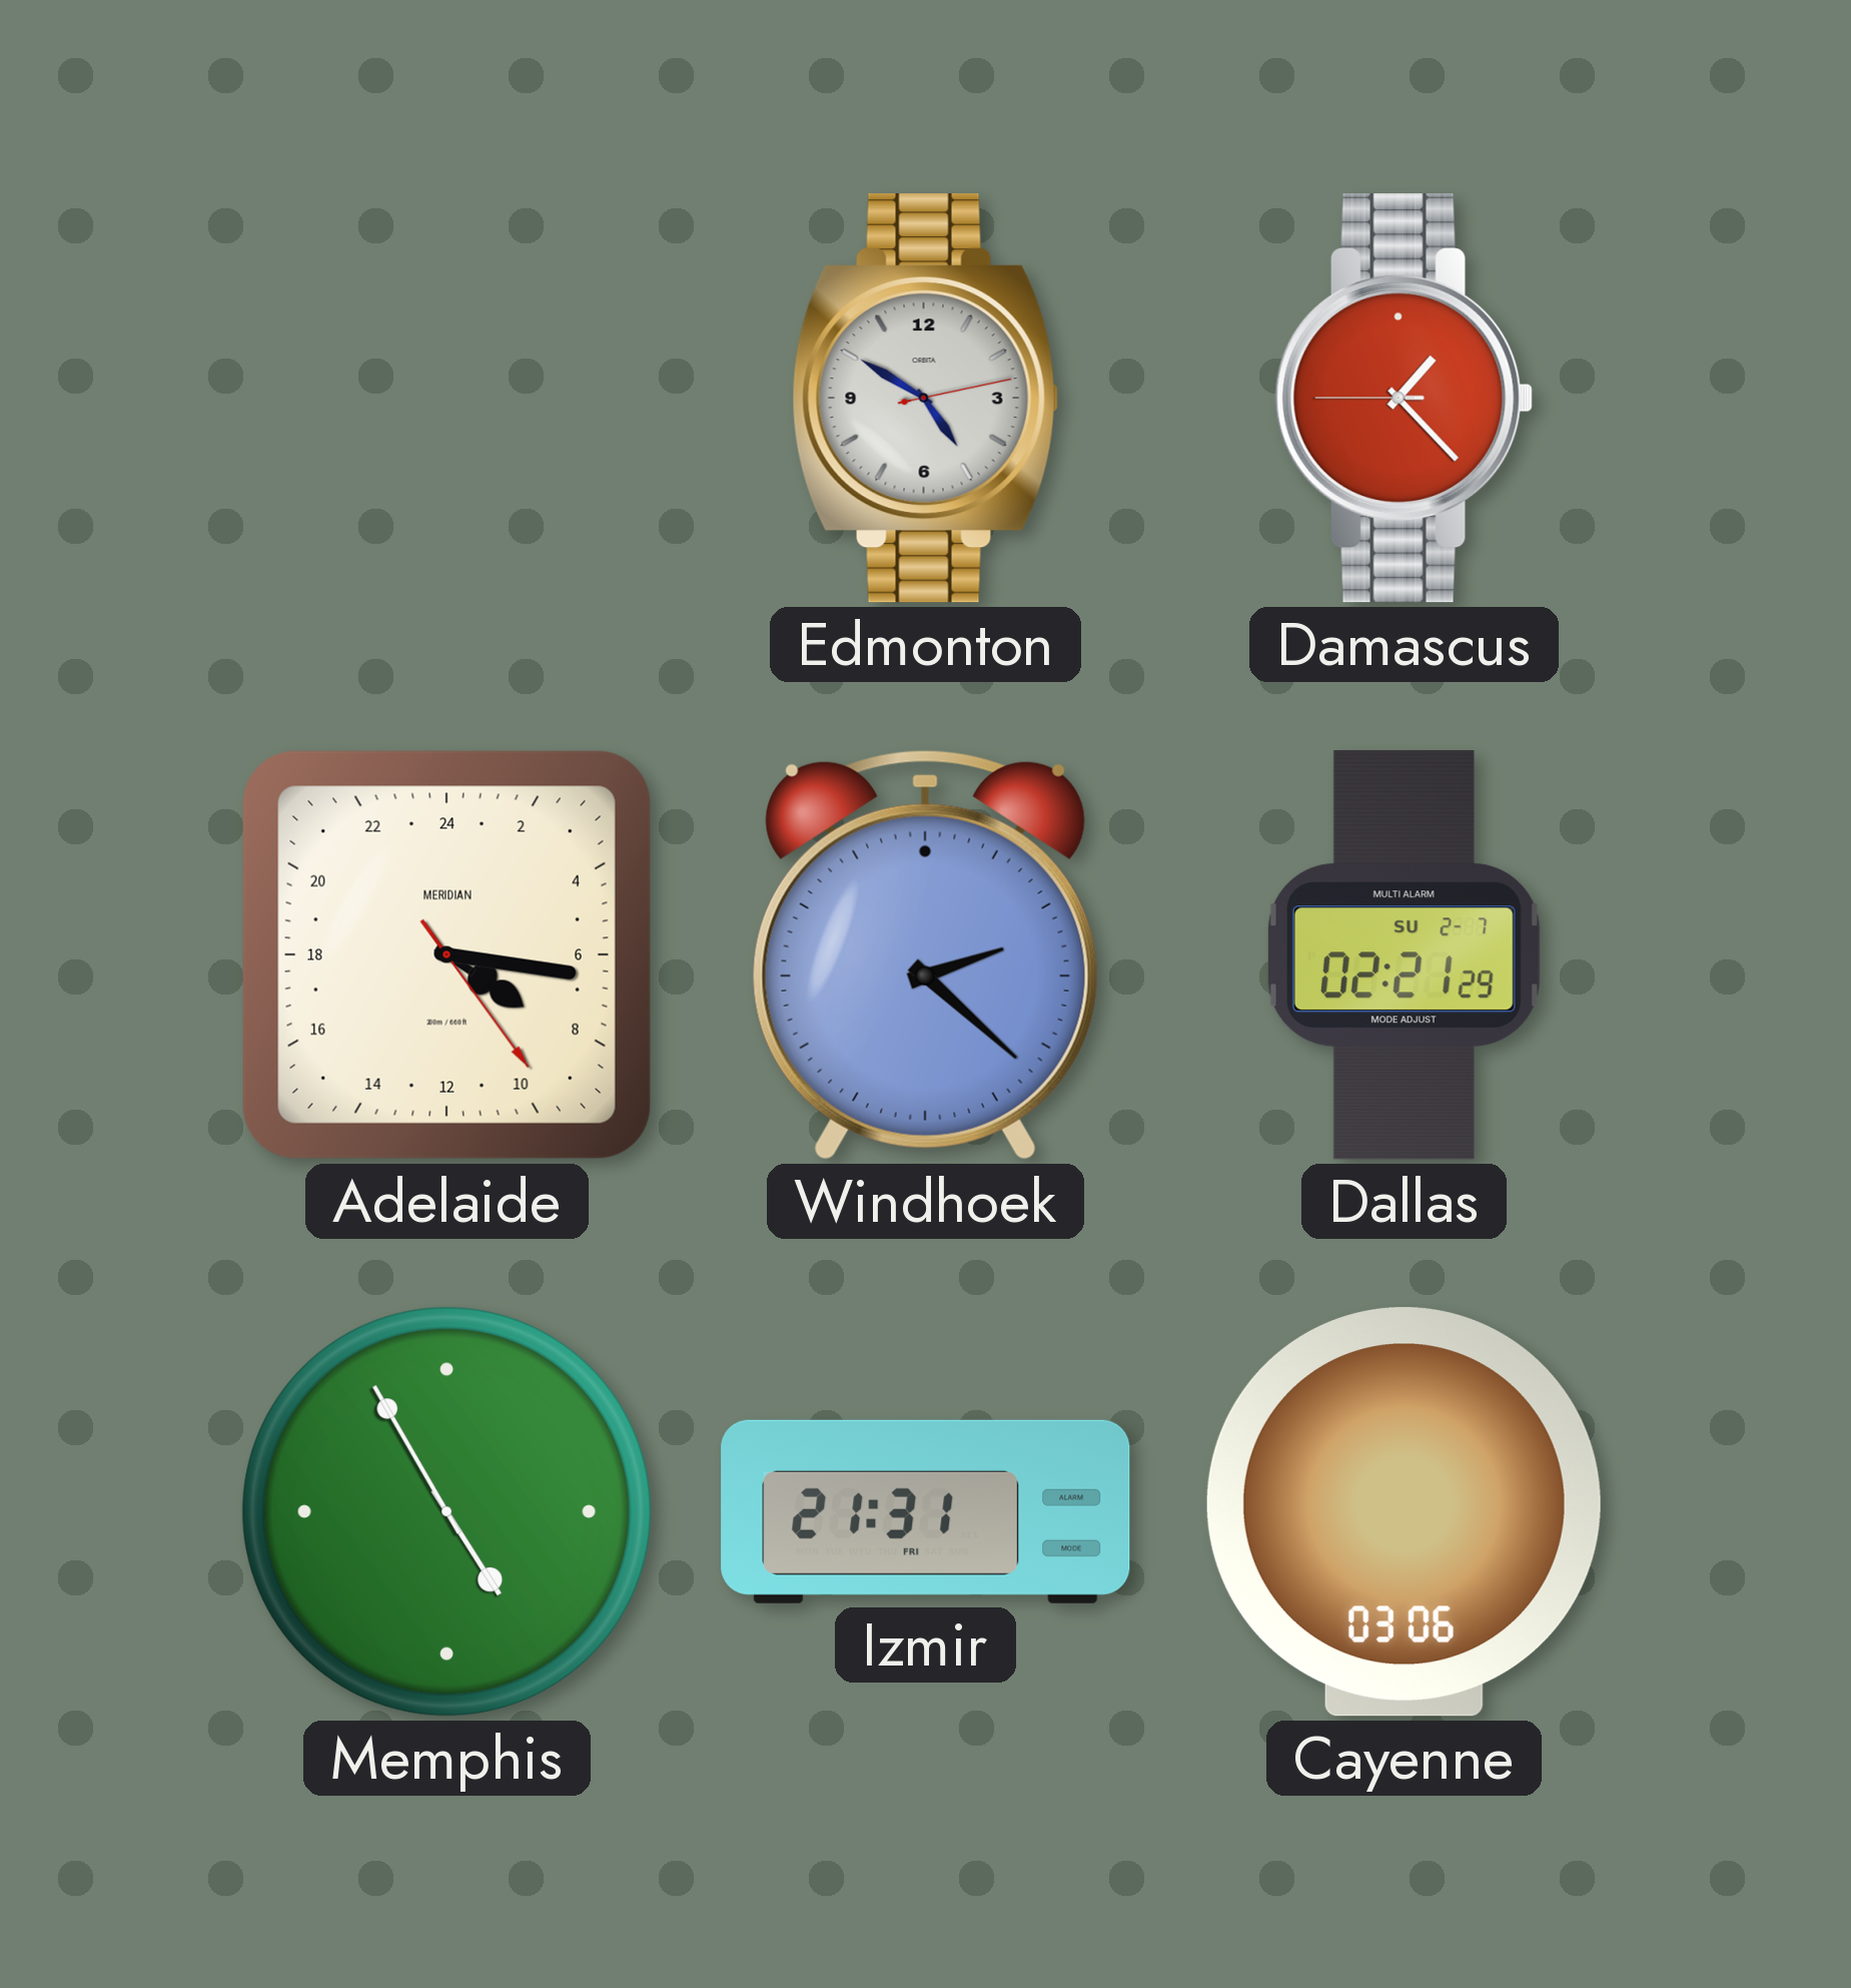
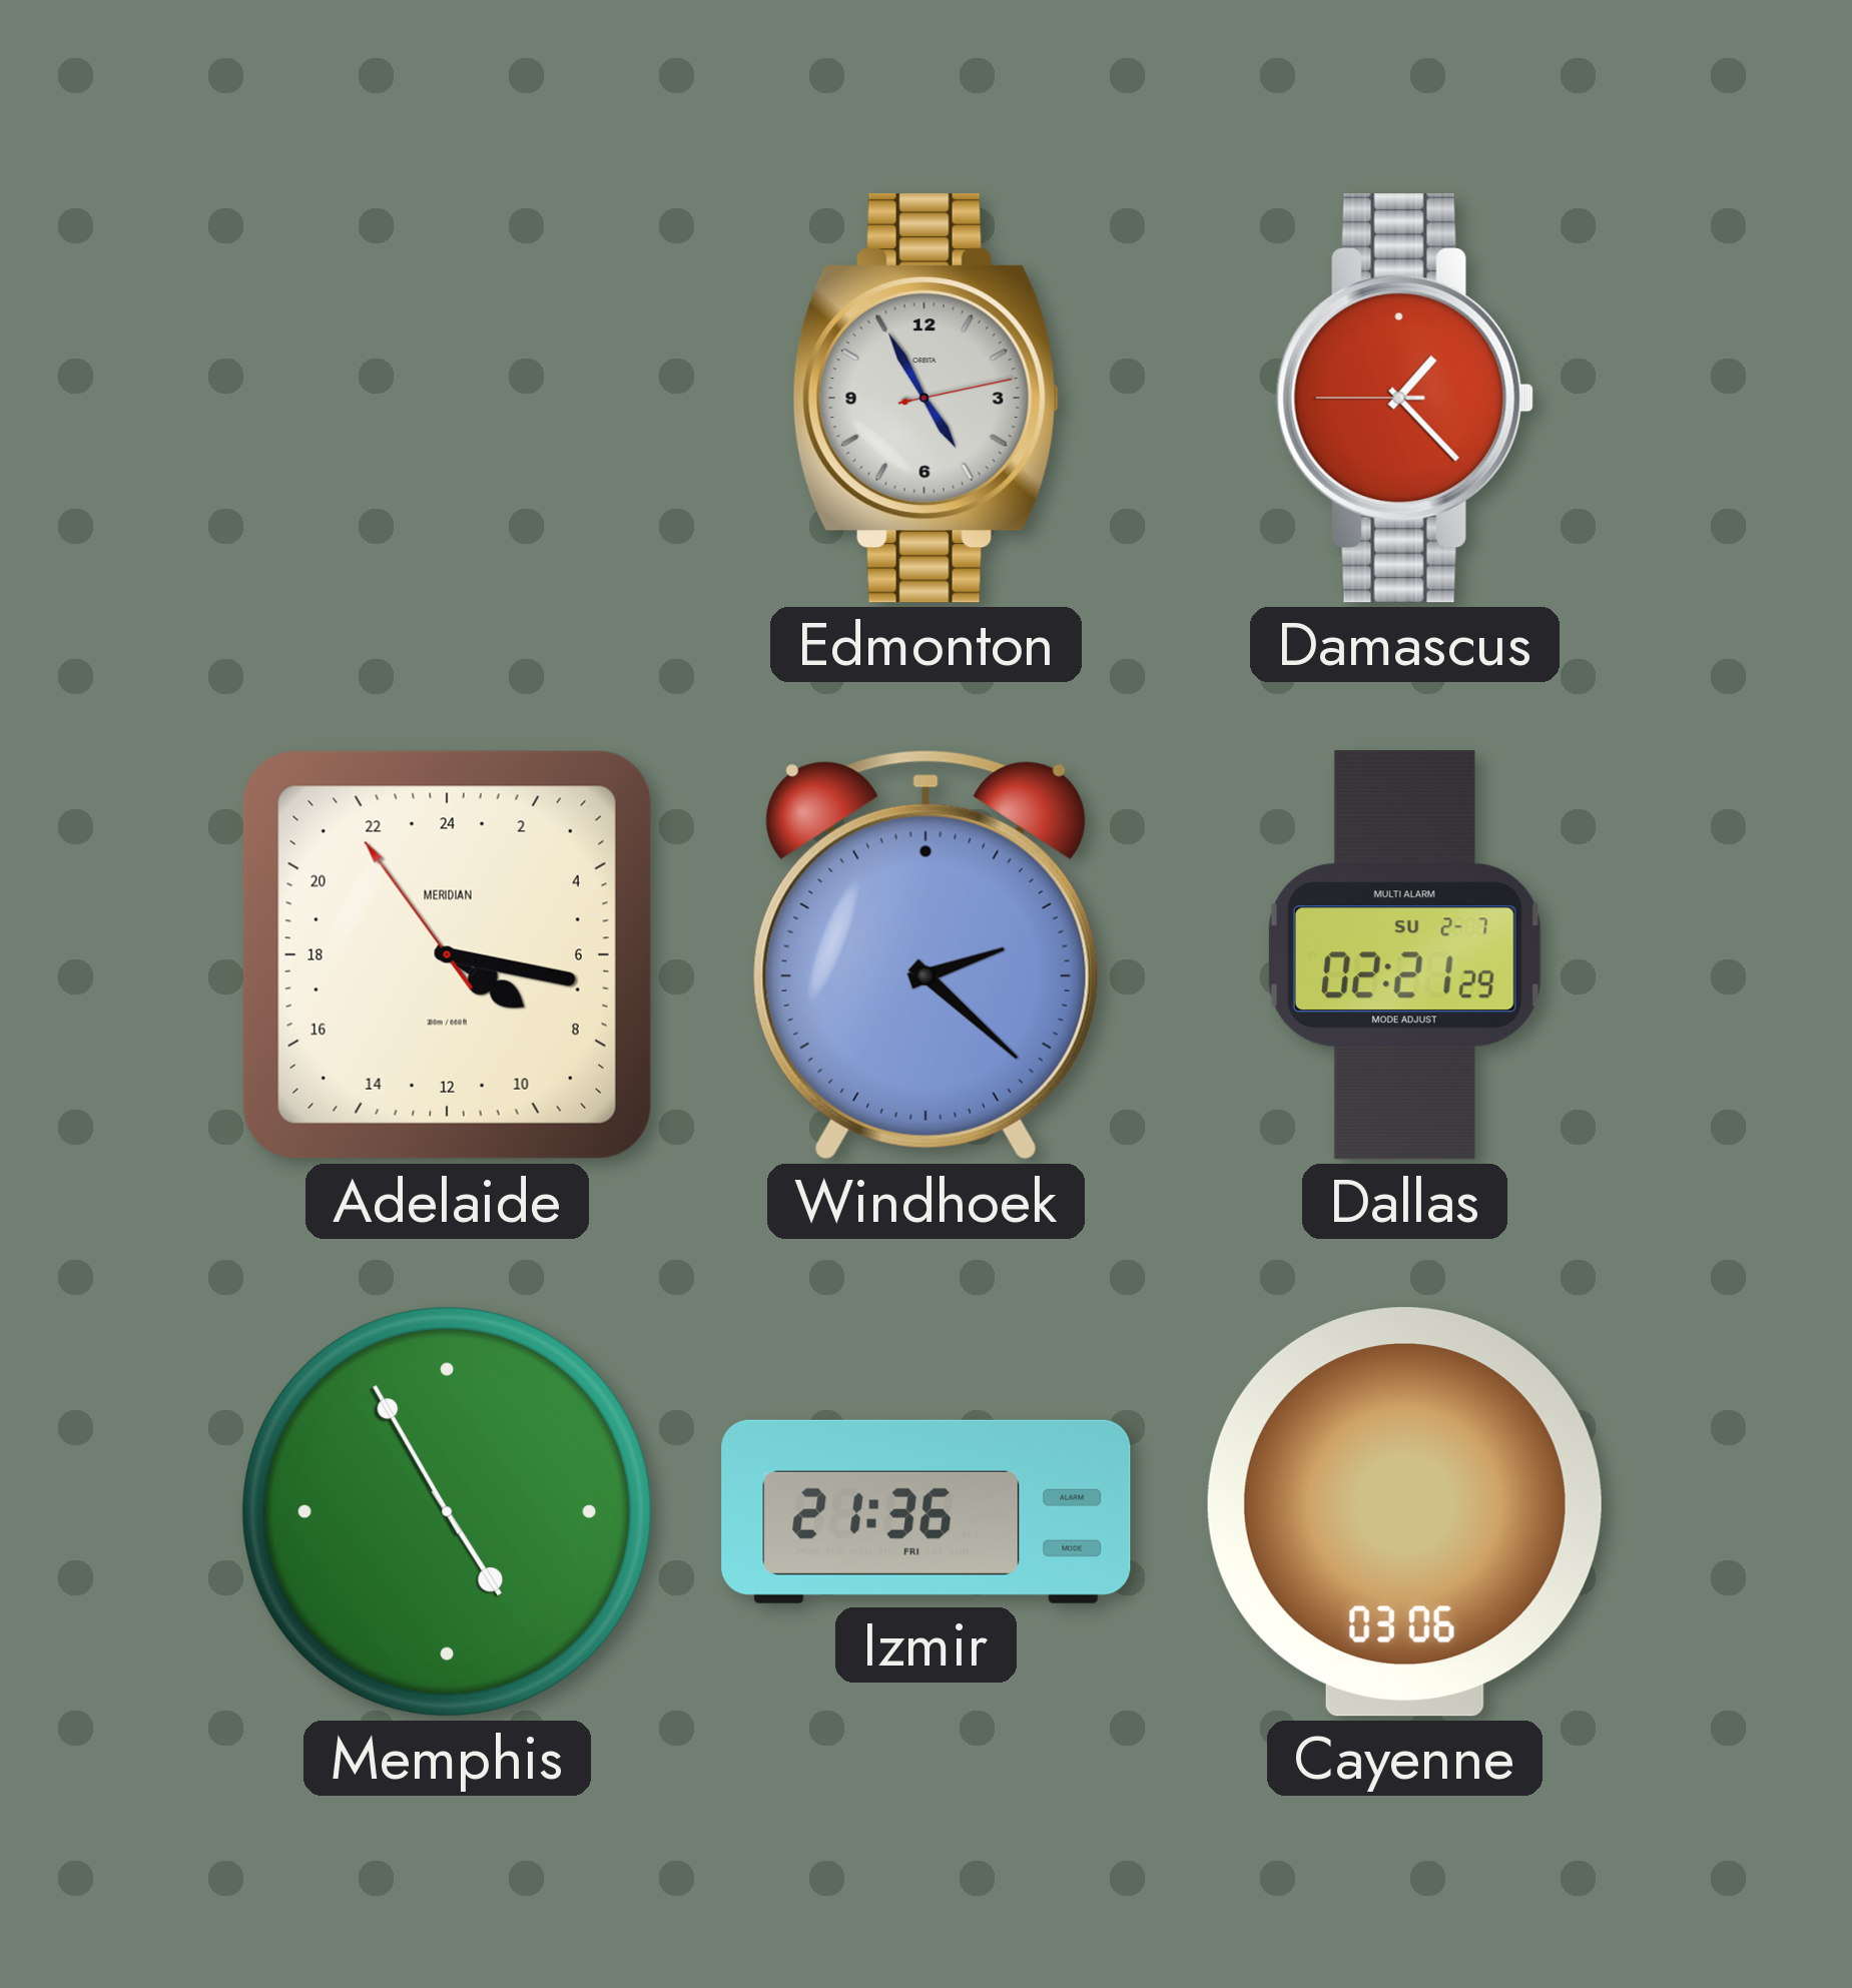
Edmonton: 4:50 -> 4:55
Adelaide: 8:16:24 -> 8:16:54
Izmir: 21:31 -> 21:36
